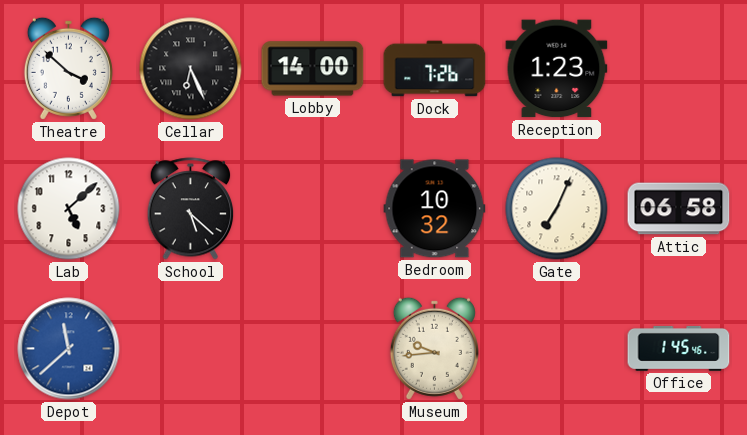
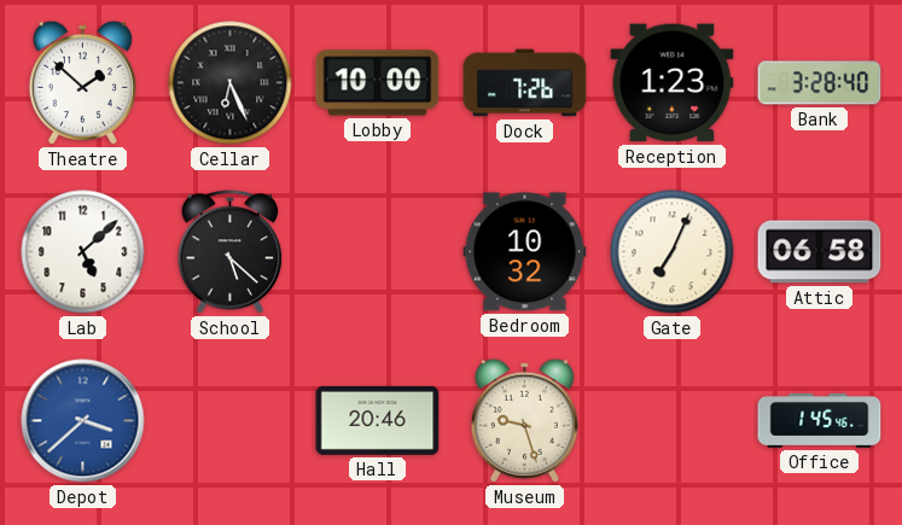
Theatre: 3:52 -> 1:52
Lobby: 14:00 -> 10:00
Bank: none -> 3:28
Depot: 11:38 -> 3:38
Hall: none -> 20:46
Museum: 9:44 -> 9:27
